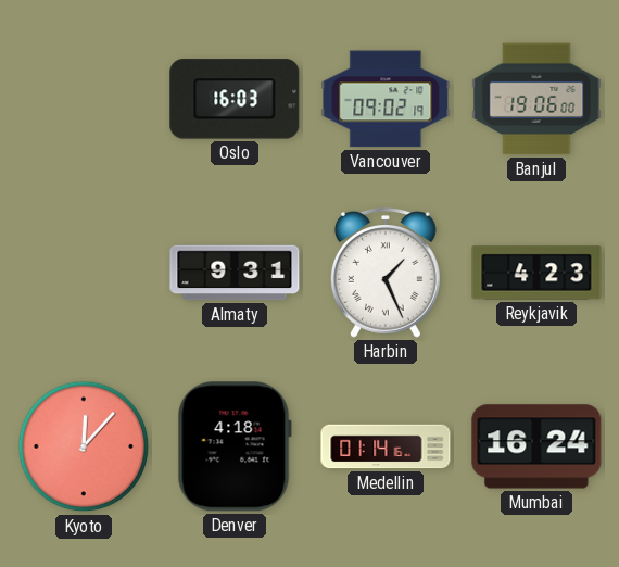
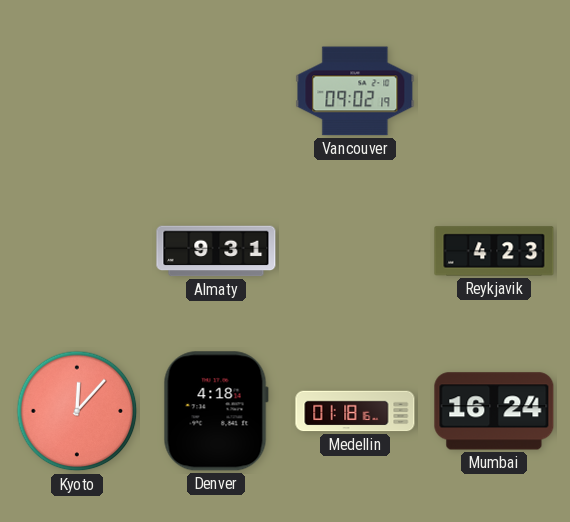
Oslo: 16:03 -> none
Banjul: 19:06 -> none
Harbin: 1:26 -> none
Medellin: 01:14 -> 01:18
